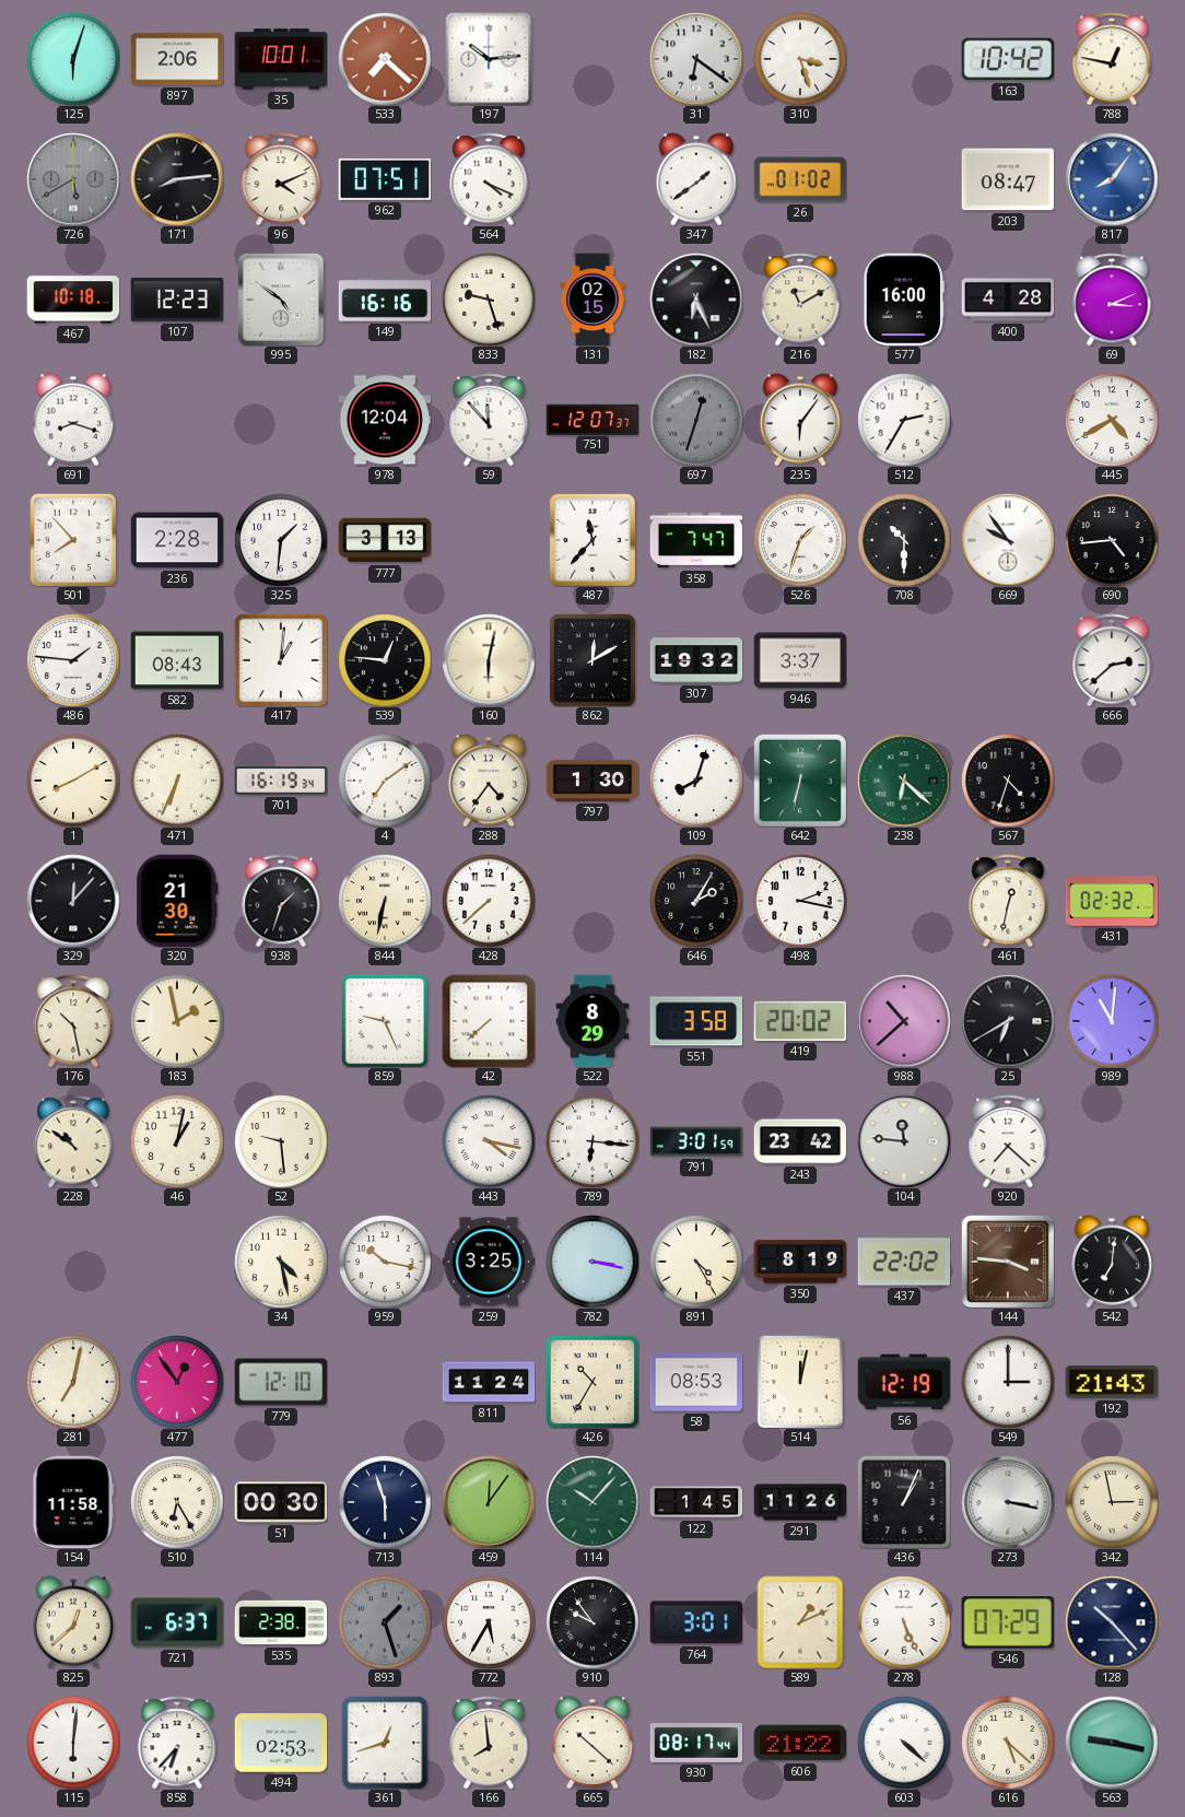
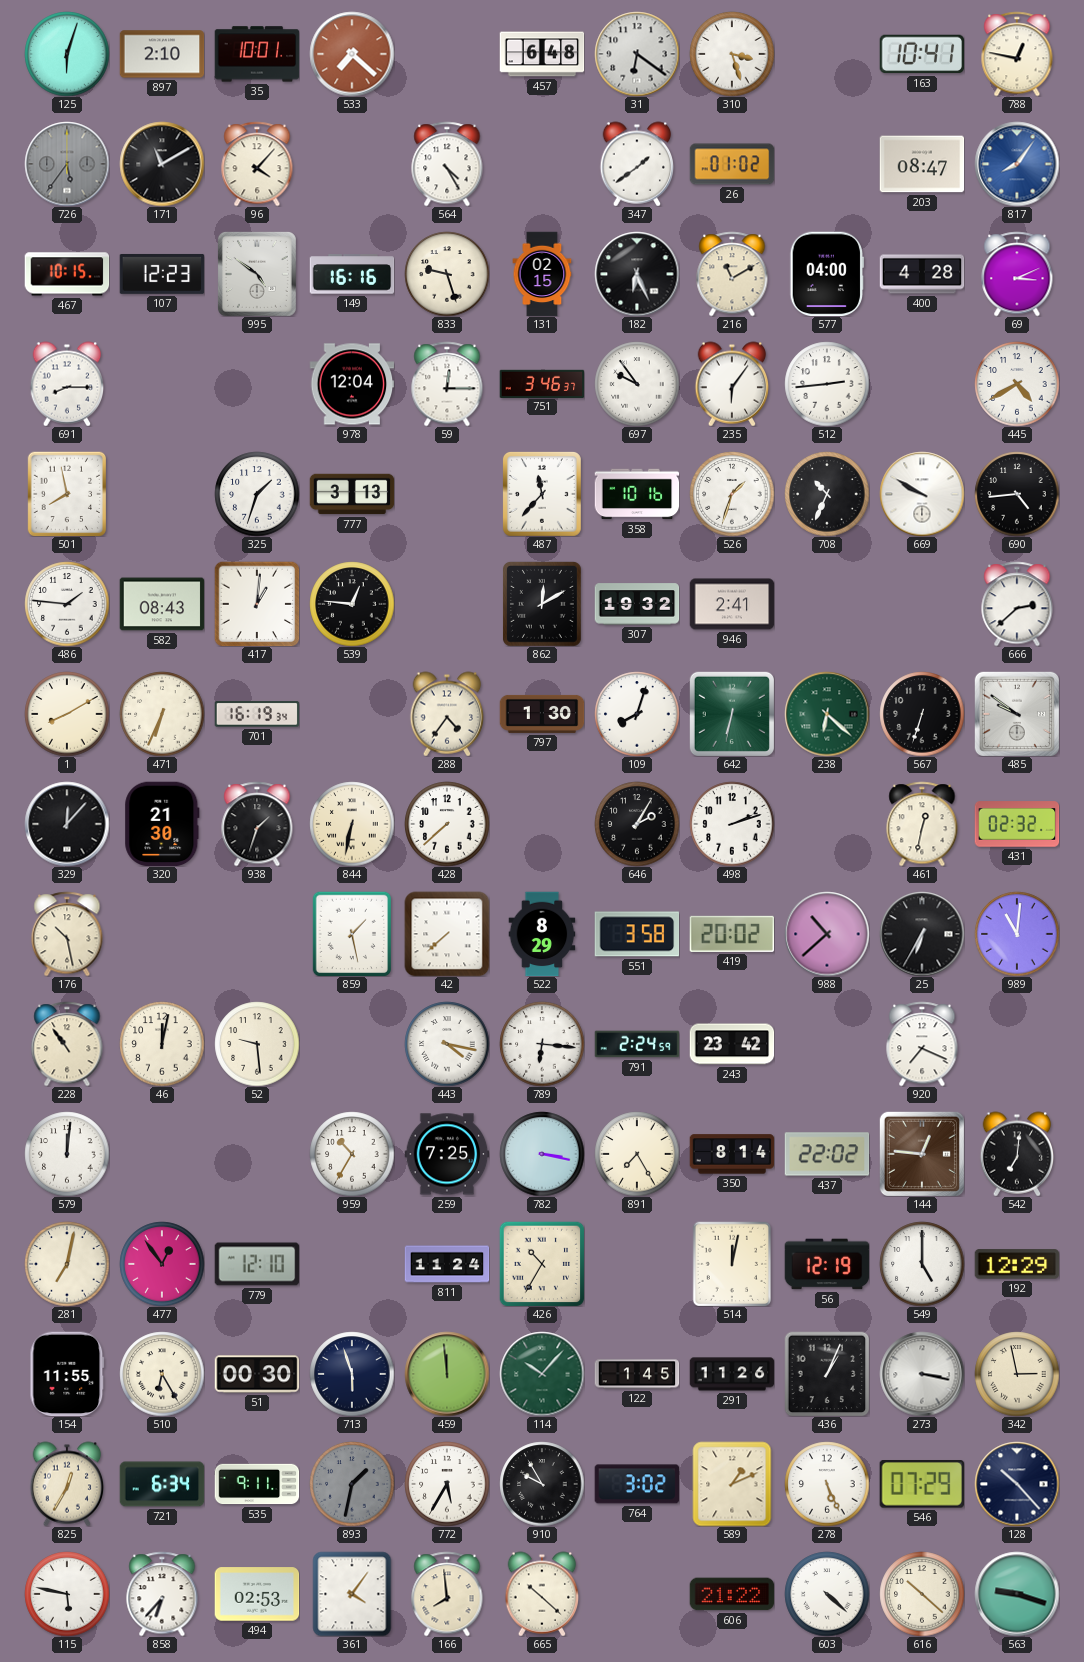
897: 2:06 -> 2:10
197: 10:14 -> none
457: none -> 6:48
163: 10:42 -> 10:41
726: 5:40 -> 5:36
171: 8:14 -> 11:10
96: 4:11 -> 4:07
962: 07:51 -> none
564: 4:19 -> 4:25
467: 10:18 -> 10:15
577: 16:00 -> 04:00
691: 8:18 -> 8:15
59: 11:53 -> 12:15
751: 12:07 -> 3:46
697: 12:33 -> 9:54
697 dial: grey -> white
512: 2:35 -> 2:44
501: 7:53 -> 7:58
236: 2:28 -> none
325: 1:31 -> 1:33
358: 7:47 -> 10:16
708: 10:30 -> 10:34
669: 9:54 -> 9:50
160: 6:02 -> none
946: 3:37 -> 2:41
4: 7:09 -> none
567: 4:33 -> 6:33
485: none -> 9:51
498: 2:17 -> 2:12
183: 1:58 -> none
859: 9:26 -> 1:28
25: 6:40 -> 6:35
228: 10:51 -> 10:54
46: 1:02 -> 12:02
791: 3:01 -> 2:24
104: 11:46 -> none
920: 7:22 -> 7:19
579: none -> 12:01
34: 4:28 -> none
959: 10:17 -> 10:35
259: 3:25 -> 7:25
891: 4:25 -> 7:25
350: 8:19 -> 8:14
144: 3:46 -> 12:46
58: 08:53 -> none
549: 3:00 -> 5:00
192: 21:43 -> 12:29
154: 11:58 -> 11:55
459: 12:06 -> 11:59
825: 12:38 -> 12:35
721: 6:37 -> 6:34
535: 2:38 -> 9:11
893: 1:27 -> 1:32
910: 9:54 -> 9:55
764: 3:01 -> 3:02
115: 6:01 -> 5:47
361: 12:42 -> 4:06
930: 08:17 -> none
616: 5:22 -> 10:22
563: 9:17 -> 9:18
